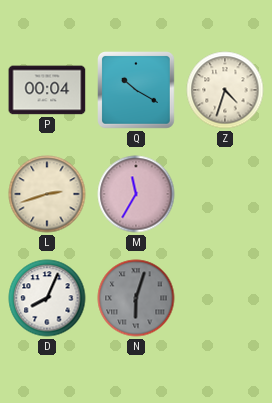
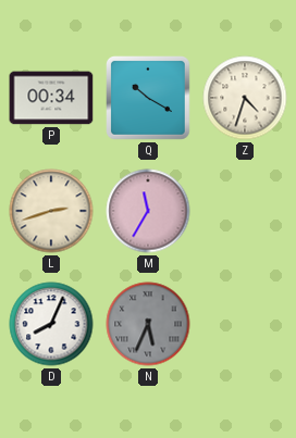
P: 00:04 -> 00:34
N: 6:03 -> 5:34
